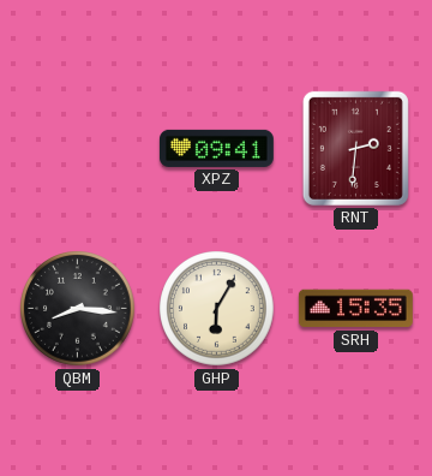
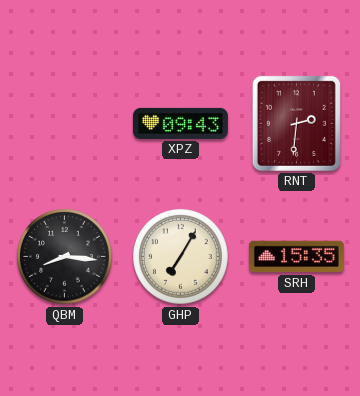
XPZ: 09:41 -> 09:43
GHP: 6:05 -> 7:05
